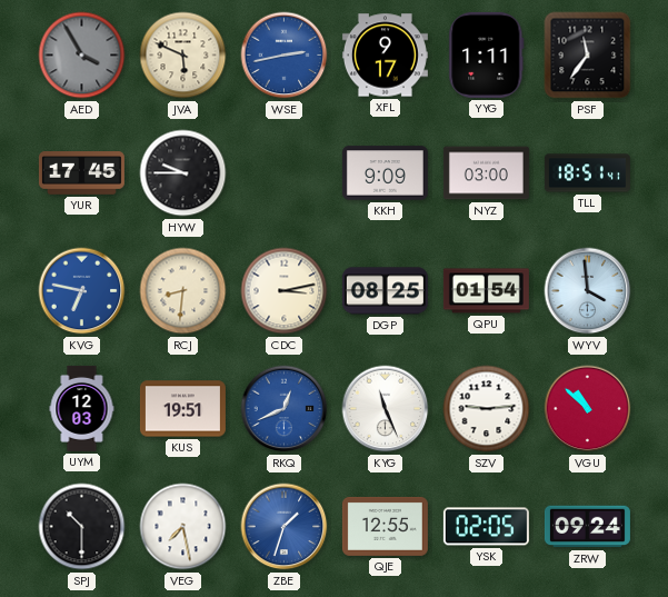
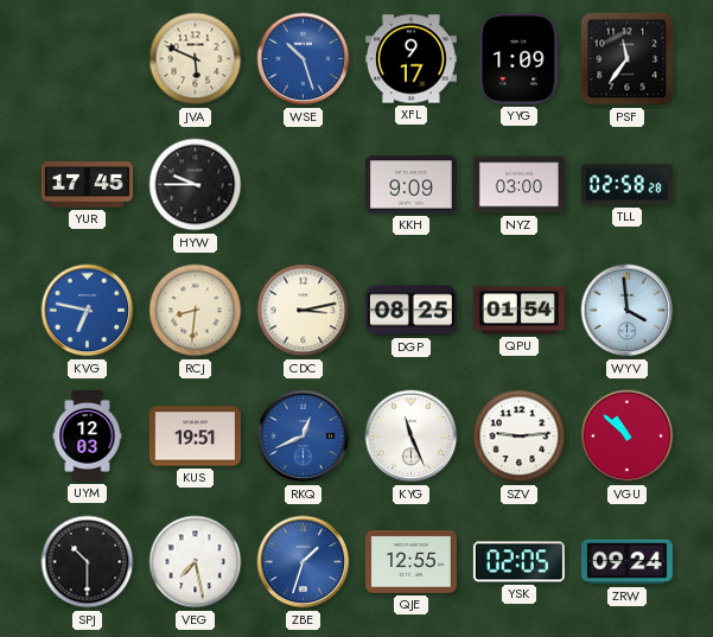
AED: 3:55 -> none
WSE: 2:43 -> 10:27
YYG: 1:11 -> 1:09
TLL: 18:51 -> 02:58
